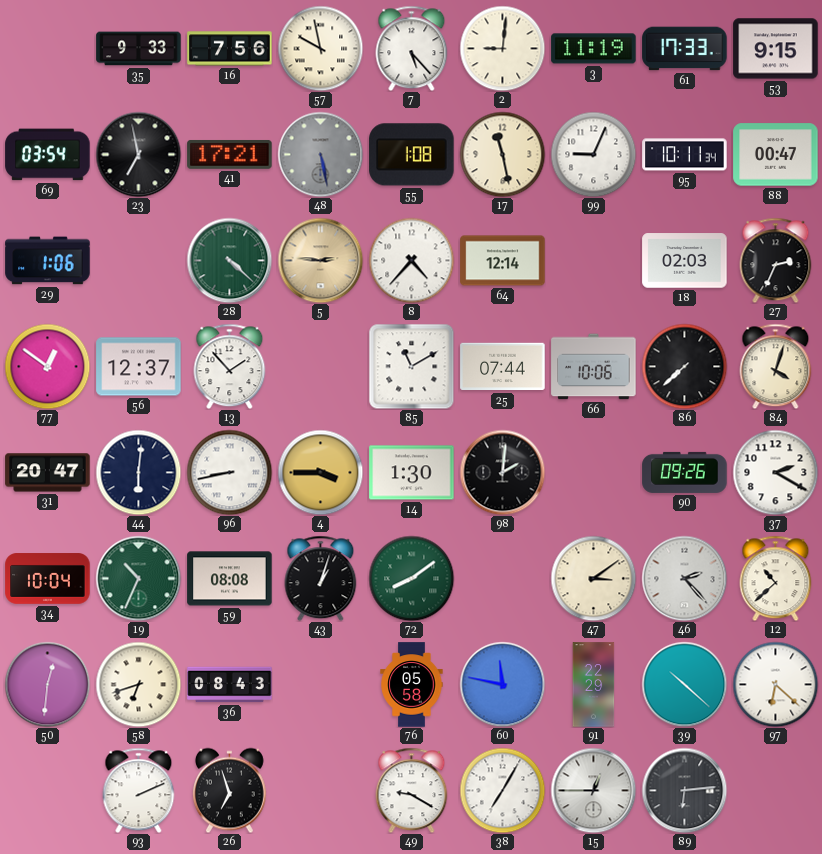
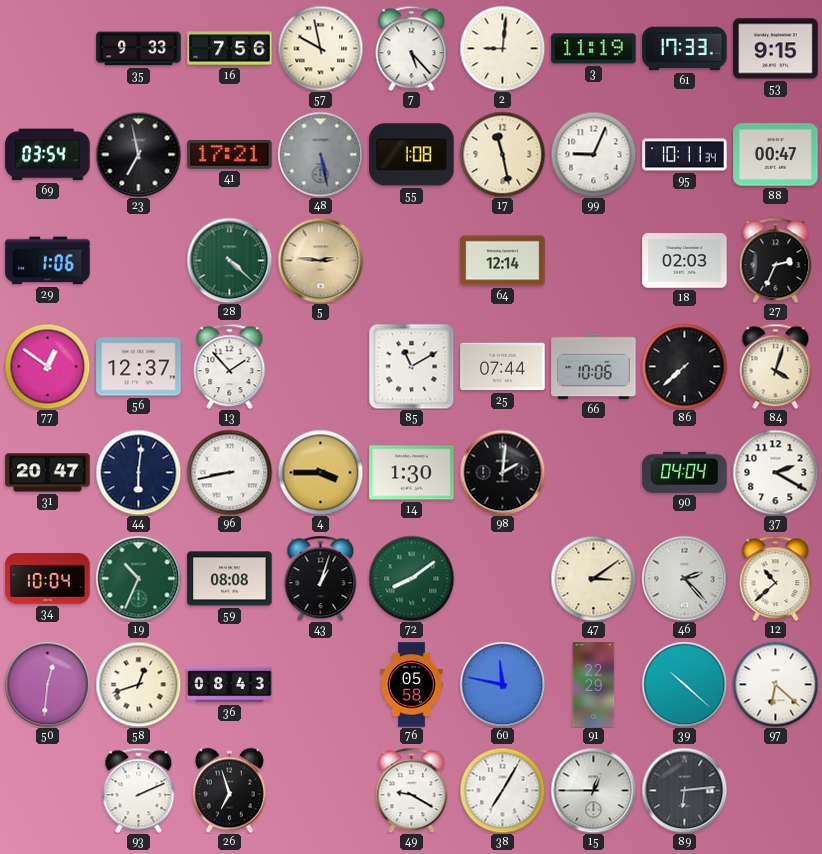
8: 4:37 -> none
90: 09:26 -> 04:04
58: 6:42 -> 12:42
